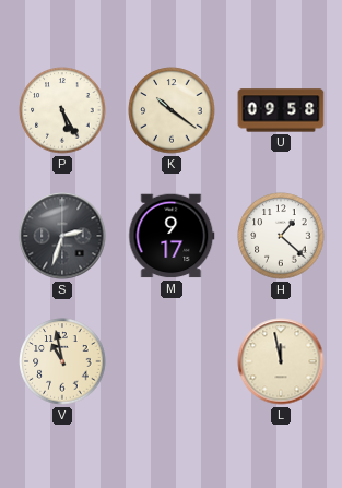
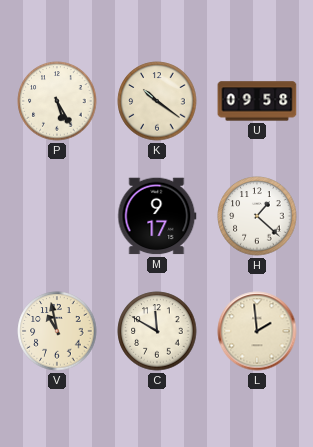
S: 2:33 -> none
C: none -> 11:50
L: 11:58 -> 1:59
